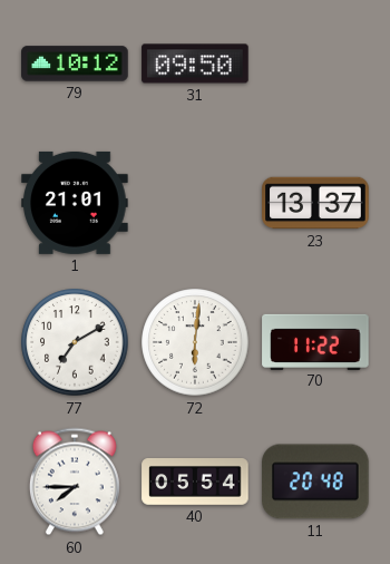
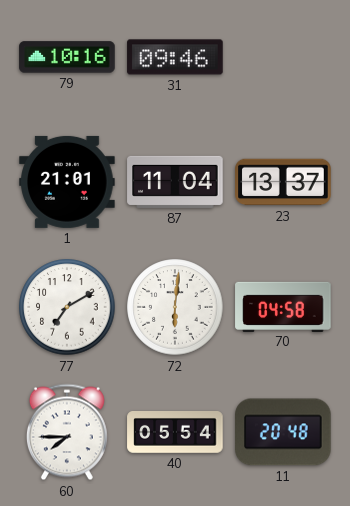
79: 10:12 -> 10:16
31: 09:50 -> 09:46
87: none -> 11:04
70: 11:22 -> 04:58
